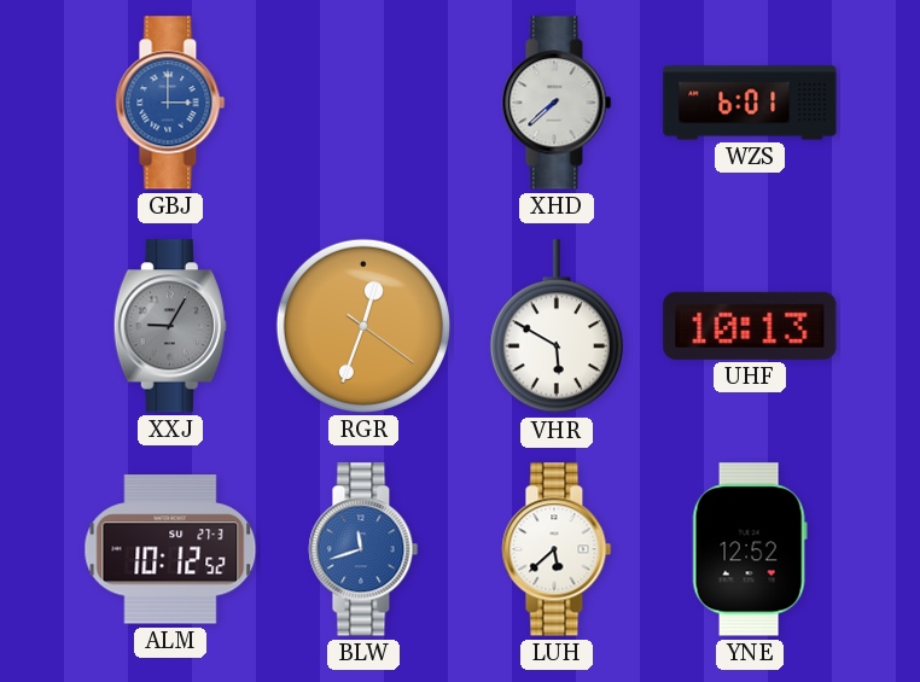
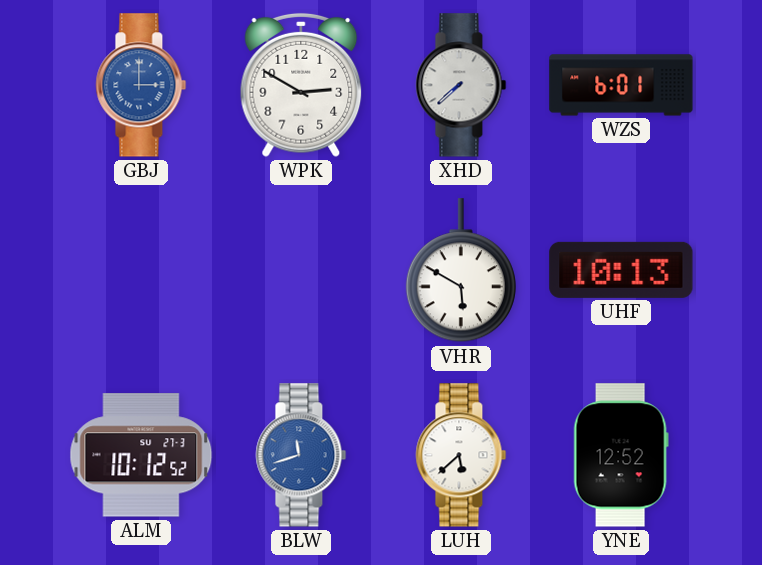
WPK: none -> 2:50
XXJ: 9:05 -> none
RGR: 12:33 -> none
